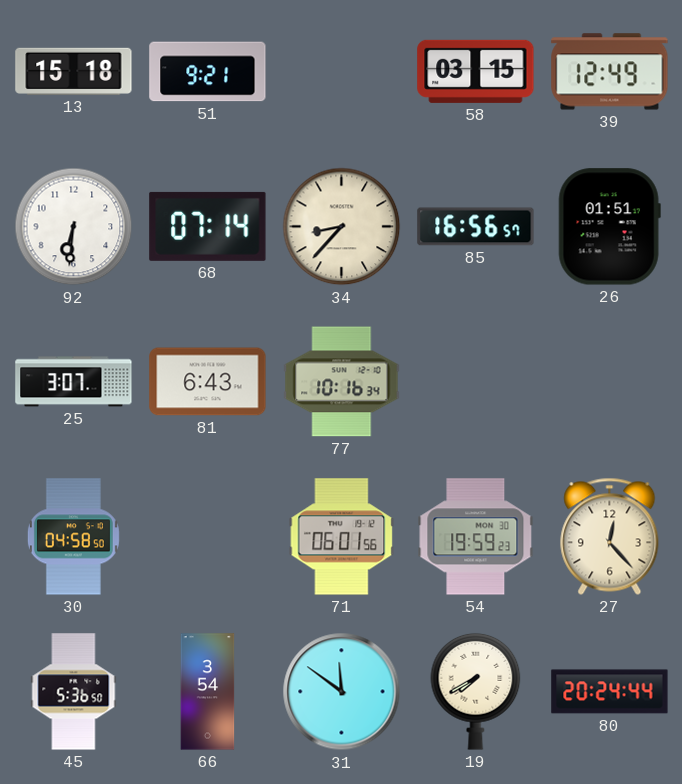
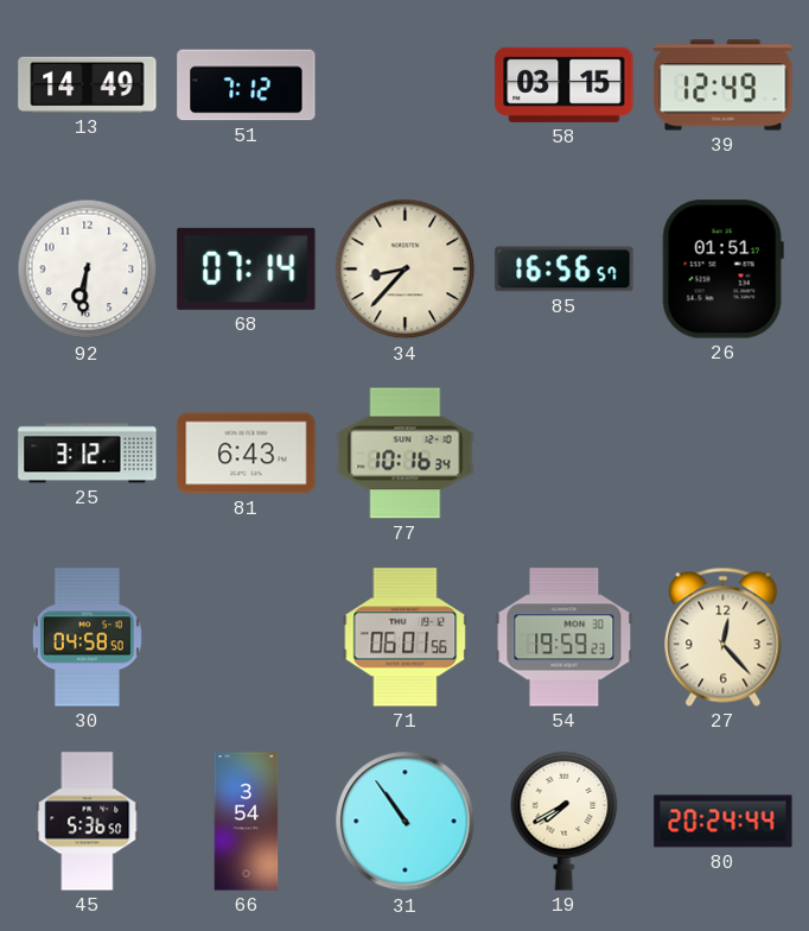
13: 15:18 -> 14:49
51: 9:21 -> 7:12
25: 3:07 -> 3:12
31: 11:51 -> 10:54
